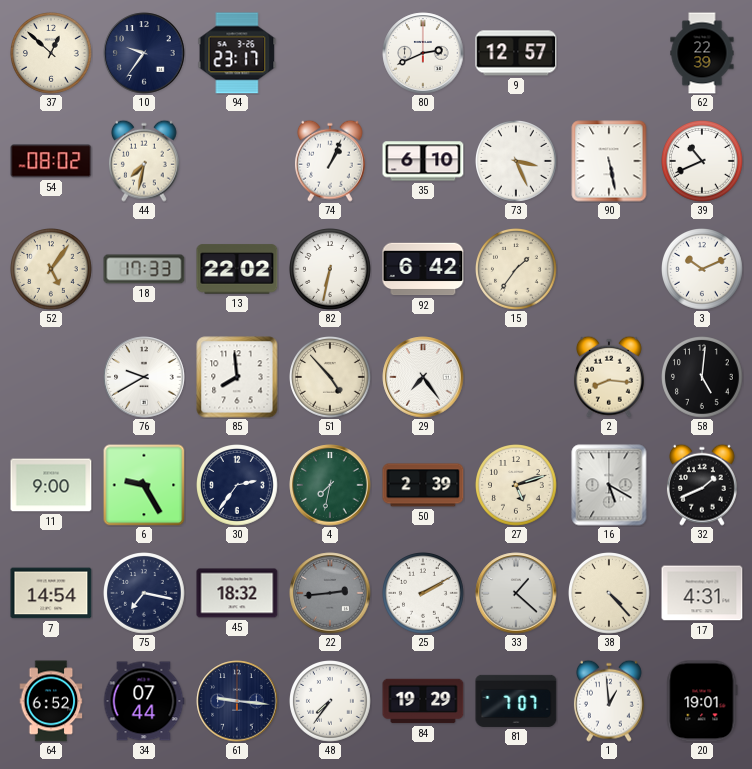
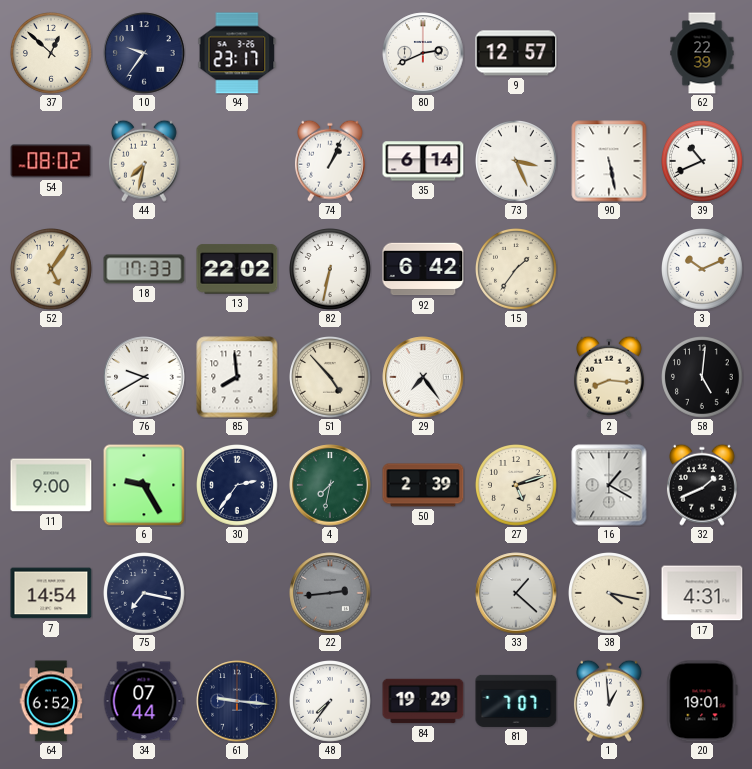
35: 6:10 -> 6:14
16: 5:20 -> 1:20
45: 18:32 -> none
25: 2:10 -> none
38: 4:23 -> 4:17
